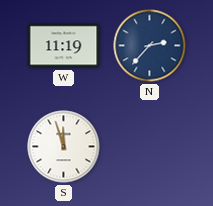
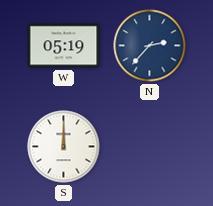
W: 11:19 -> 05:19
S: 11:57 -> 12:00
